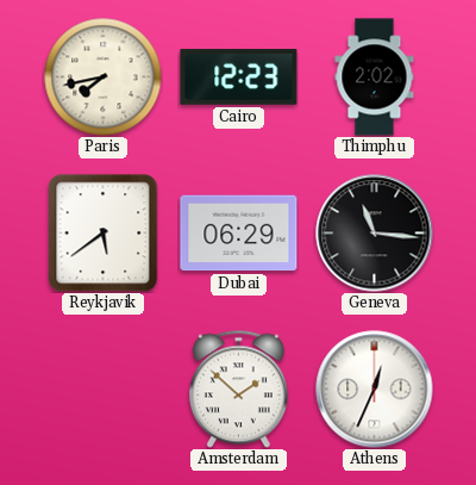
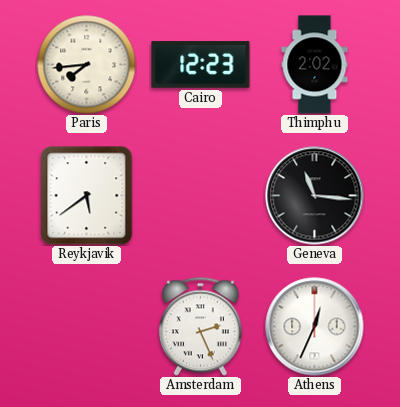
Paris: 7:43 -> 7:44
Dubai: 06:29 -> none
Amsterdam: 1:52 -> 2:26
